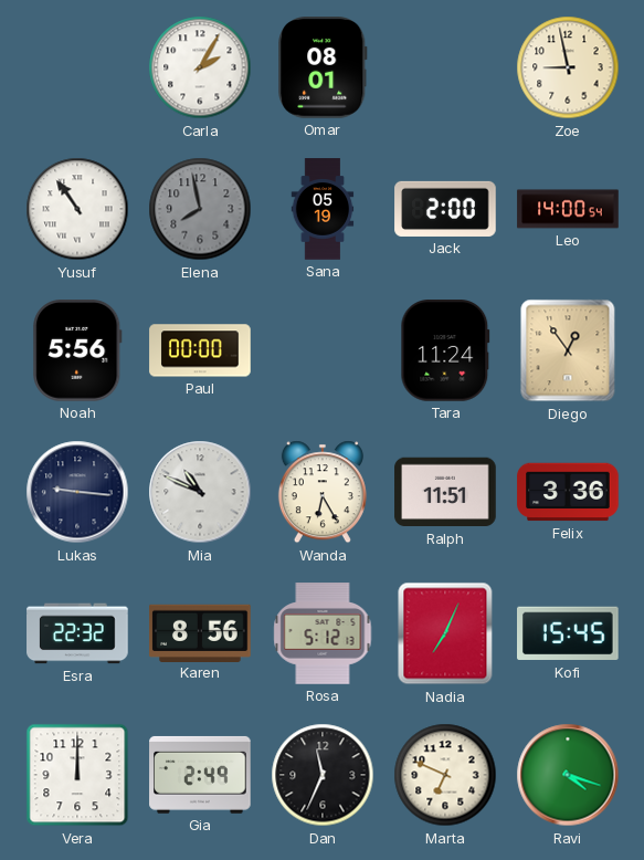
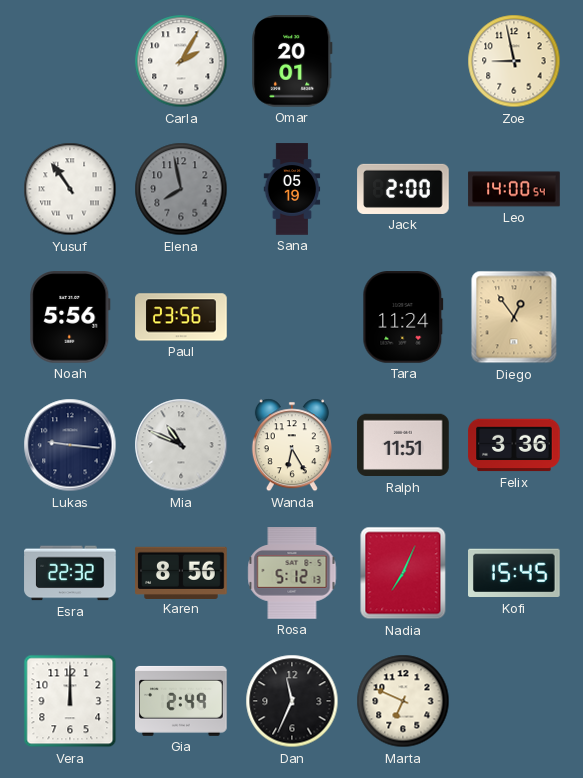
Omar: 08:01 -> 20:01
Paul: 00:00 -> 23:56
Ravi: 4:18 -> none
